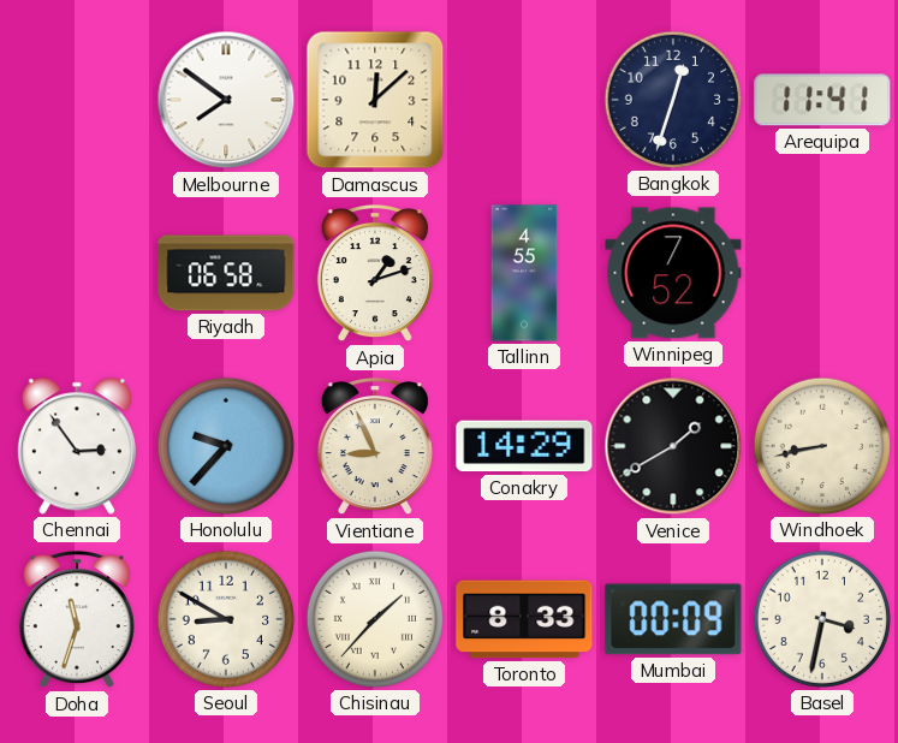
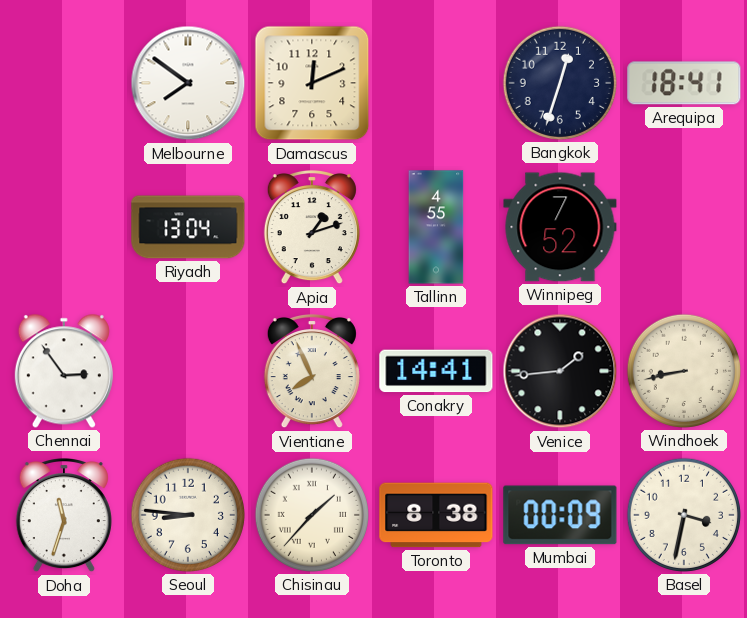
Damascus: 12:08 -> 12:11
Arequipa: 11:41 -> 18:41
Riyadh: 06:58 -> 13:04
Honolulu: 9:37 -> none
Vientiane: 8:56 -> 7:56
Conakry: 14:29 -> 14:41
Venice: 1:40 -> 1:44
Seoul: 8:50 -> 8:46
Toronto: 8:33 -> 8:38
